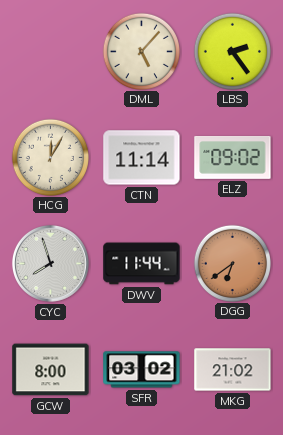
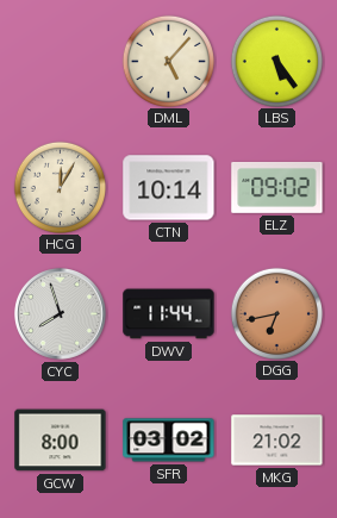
LBS: 2:24 -> 5:24
CTN: 11:14 -> 10:14
DGG: 6:39 -> 6:43
